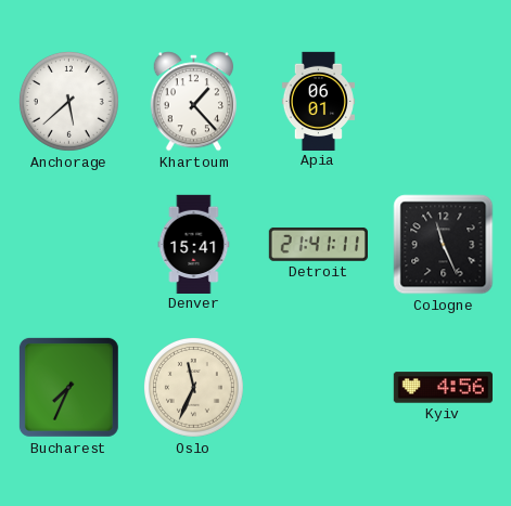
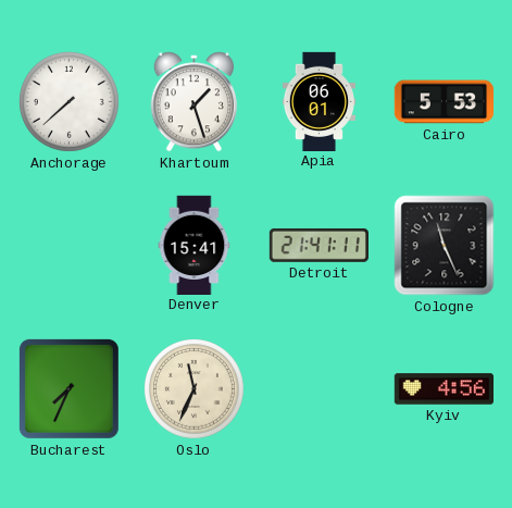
Anchorage: 5:38 -> 7:38
Khartoum: 1:23 -> 1:27
Cairo: none -> 5:53
